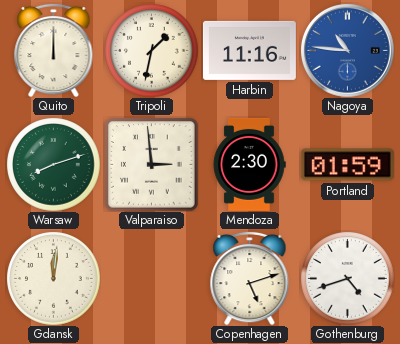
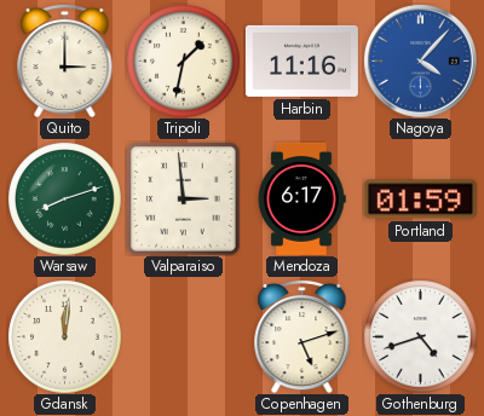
Quito: 12:00 -> 3:00
Nagoya: 10:46 -> 4:07
Mendoza: 2:30 -> 6:17
